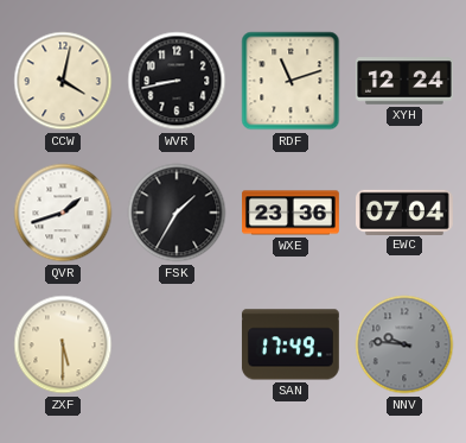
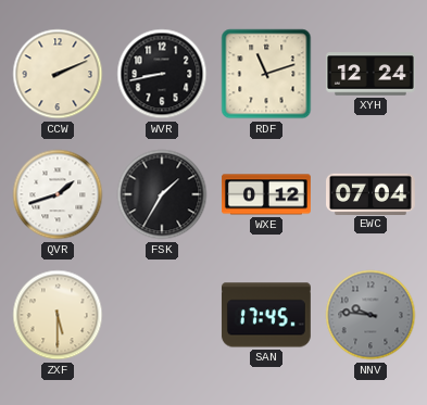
CCW: 4:02 -> 2:11
WXE: 23:36 -> 0:12
SAN: 17:49 -> 17:45
